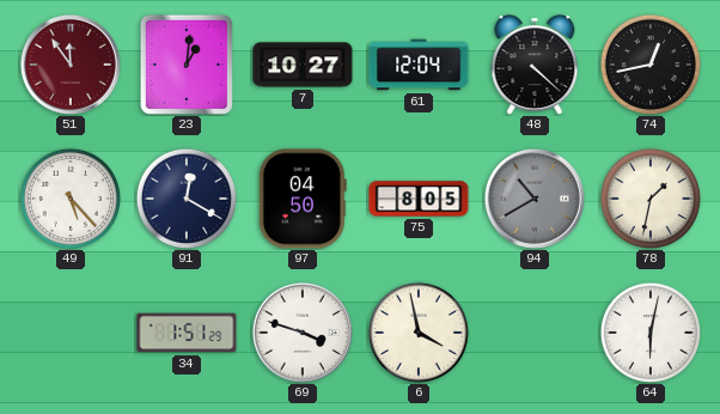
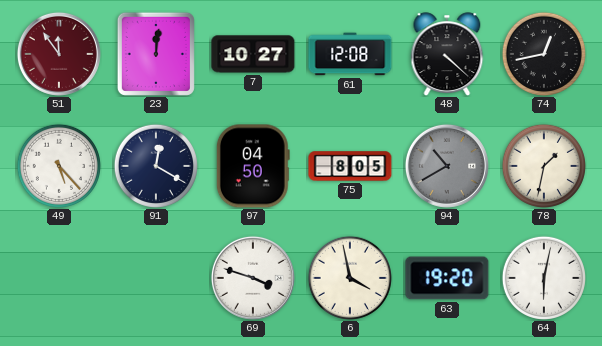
23: 1:01 -> 12:01
61: 12:04 -> 12:08
34: 1:51 -> none
63: none -> 19:20
